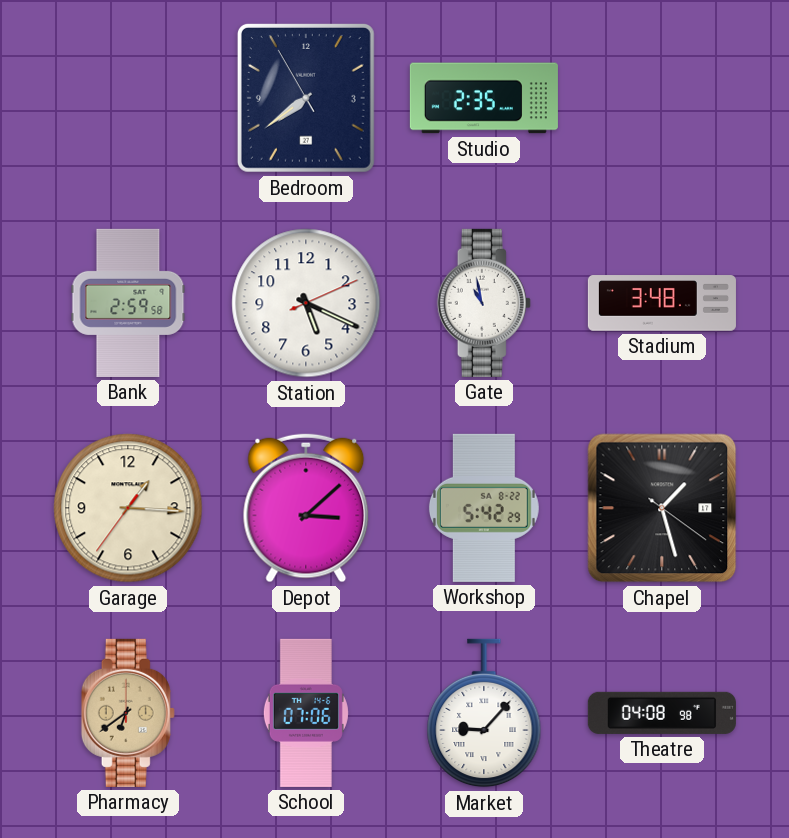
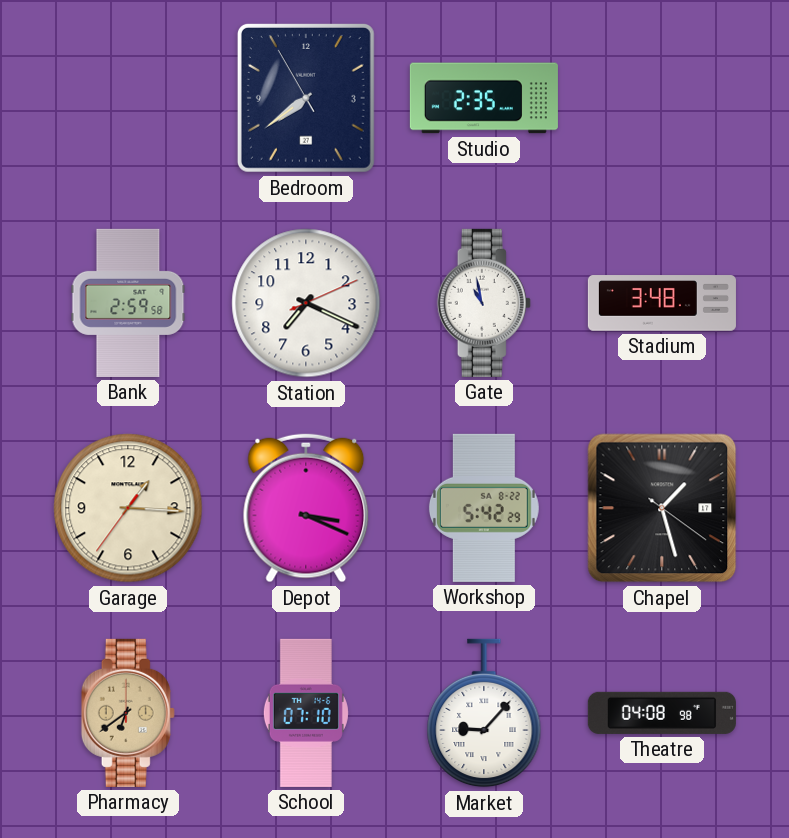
Station: 5:19 -> 7:19
Depot: 3:08 -> 3:19
School: 07:06 -> 07:10
